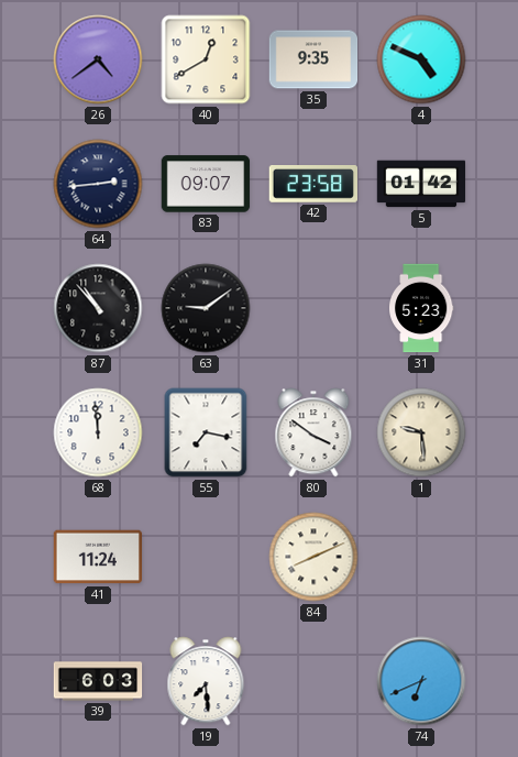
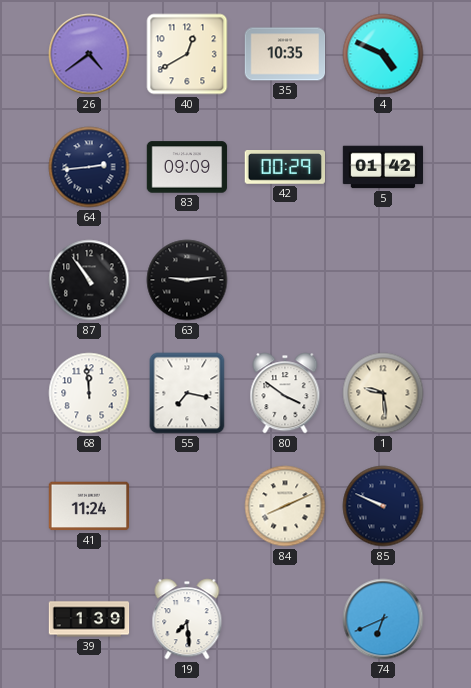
35: 9:35 -> 10:35
83: 09:07 -> 09:09
42: 23:58 -> 00:29
87: 10:53 -> 10:54
63: 9:09 -> 9:14
31: 5:23 -> none
85: none -> 9:49
39: 6:03 -> 1:39
